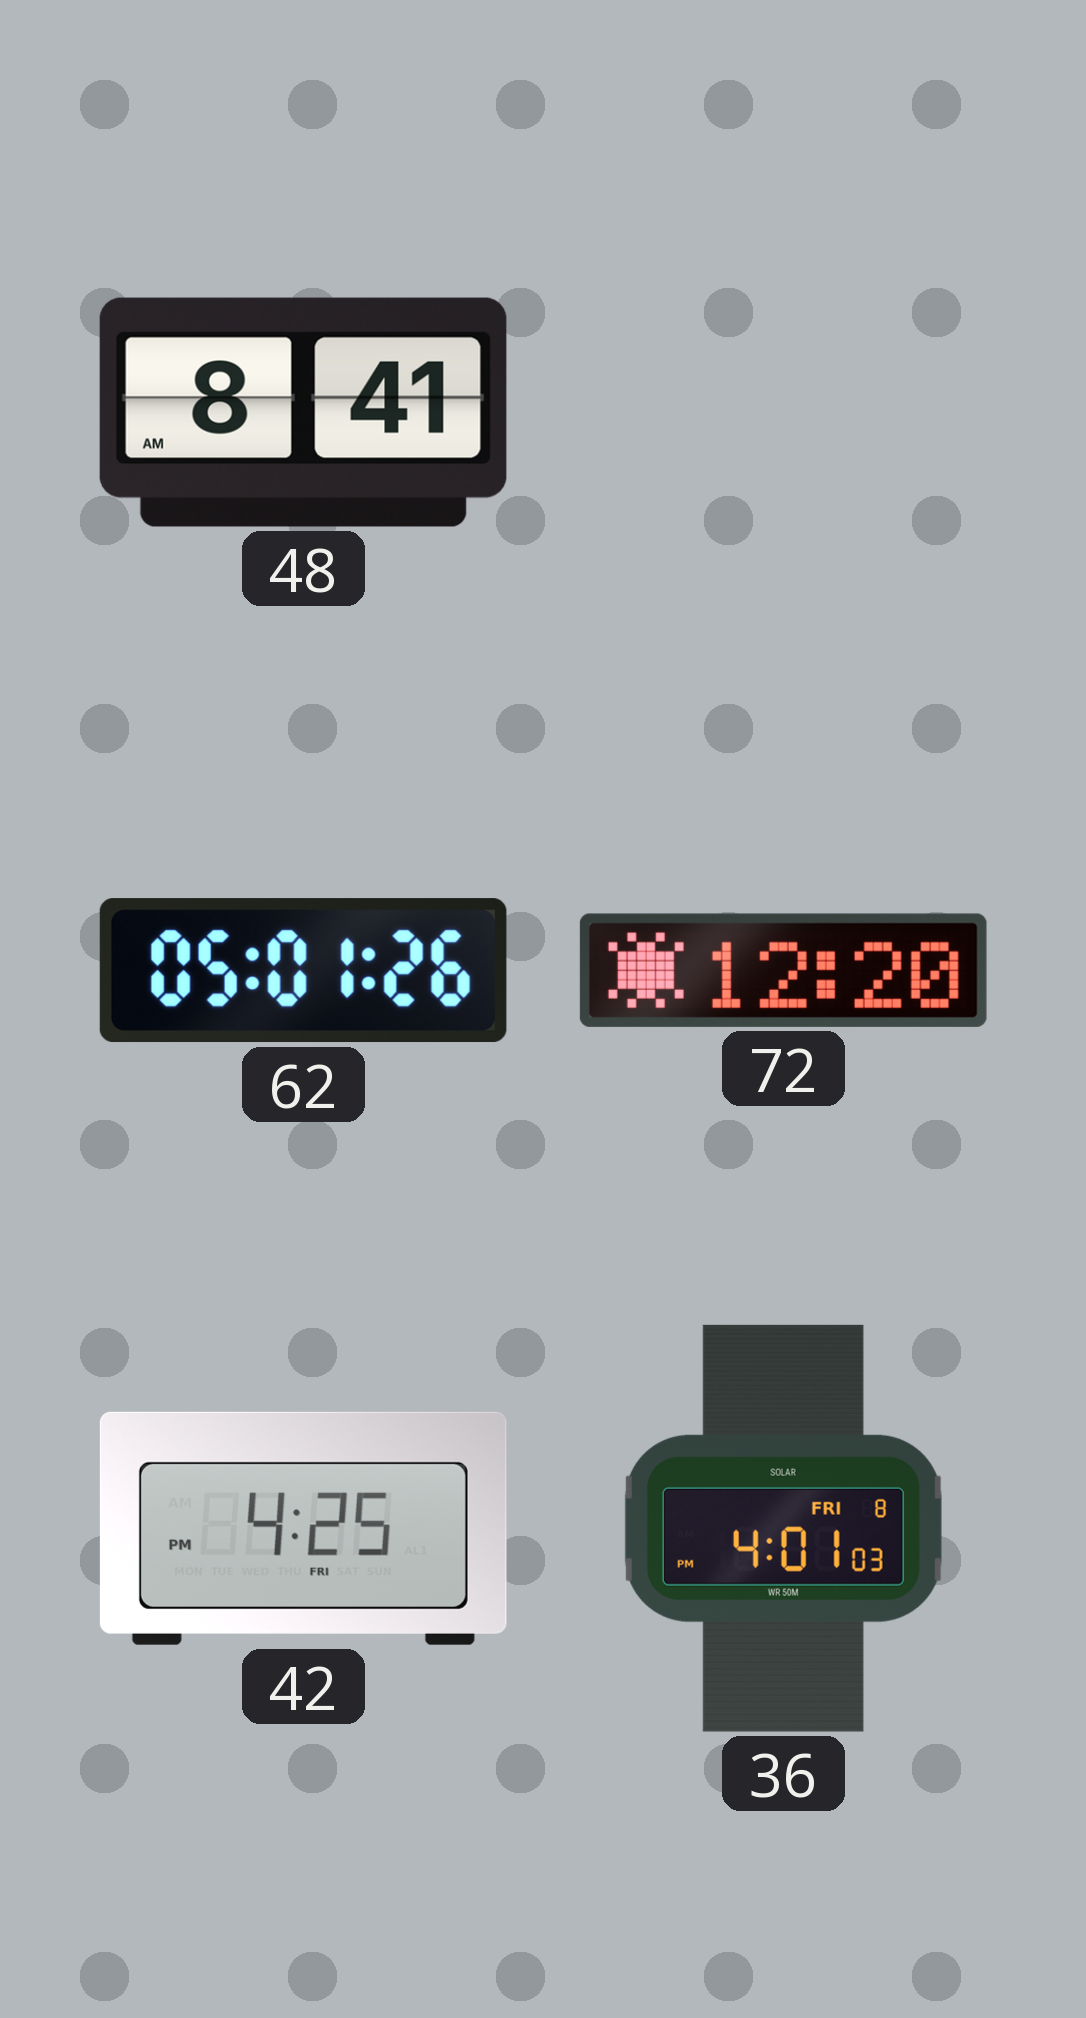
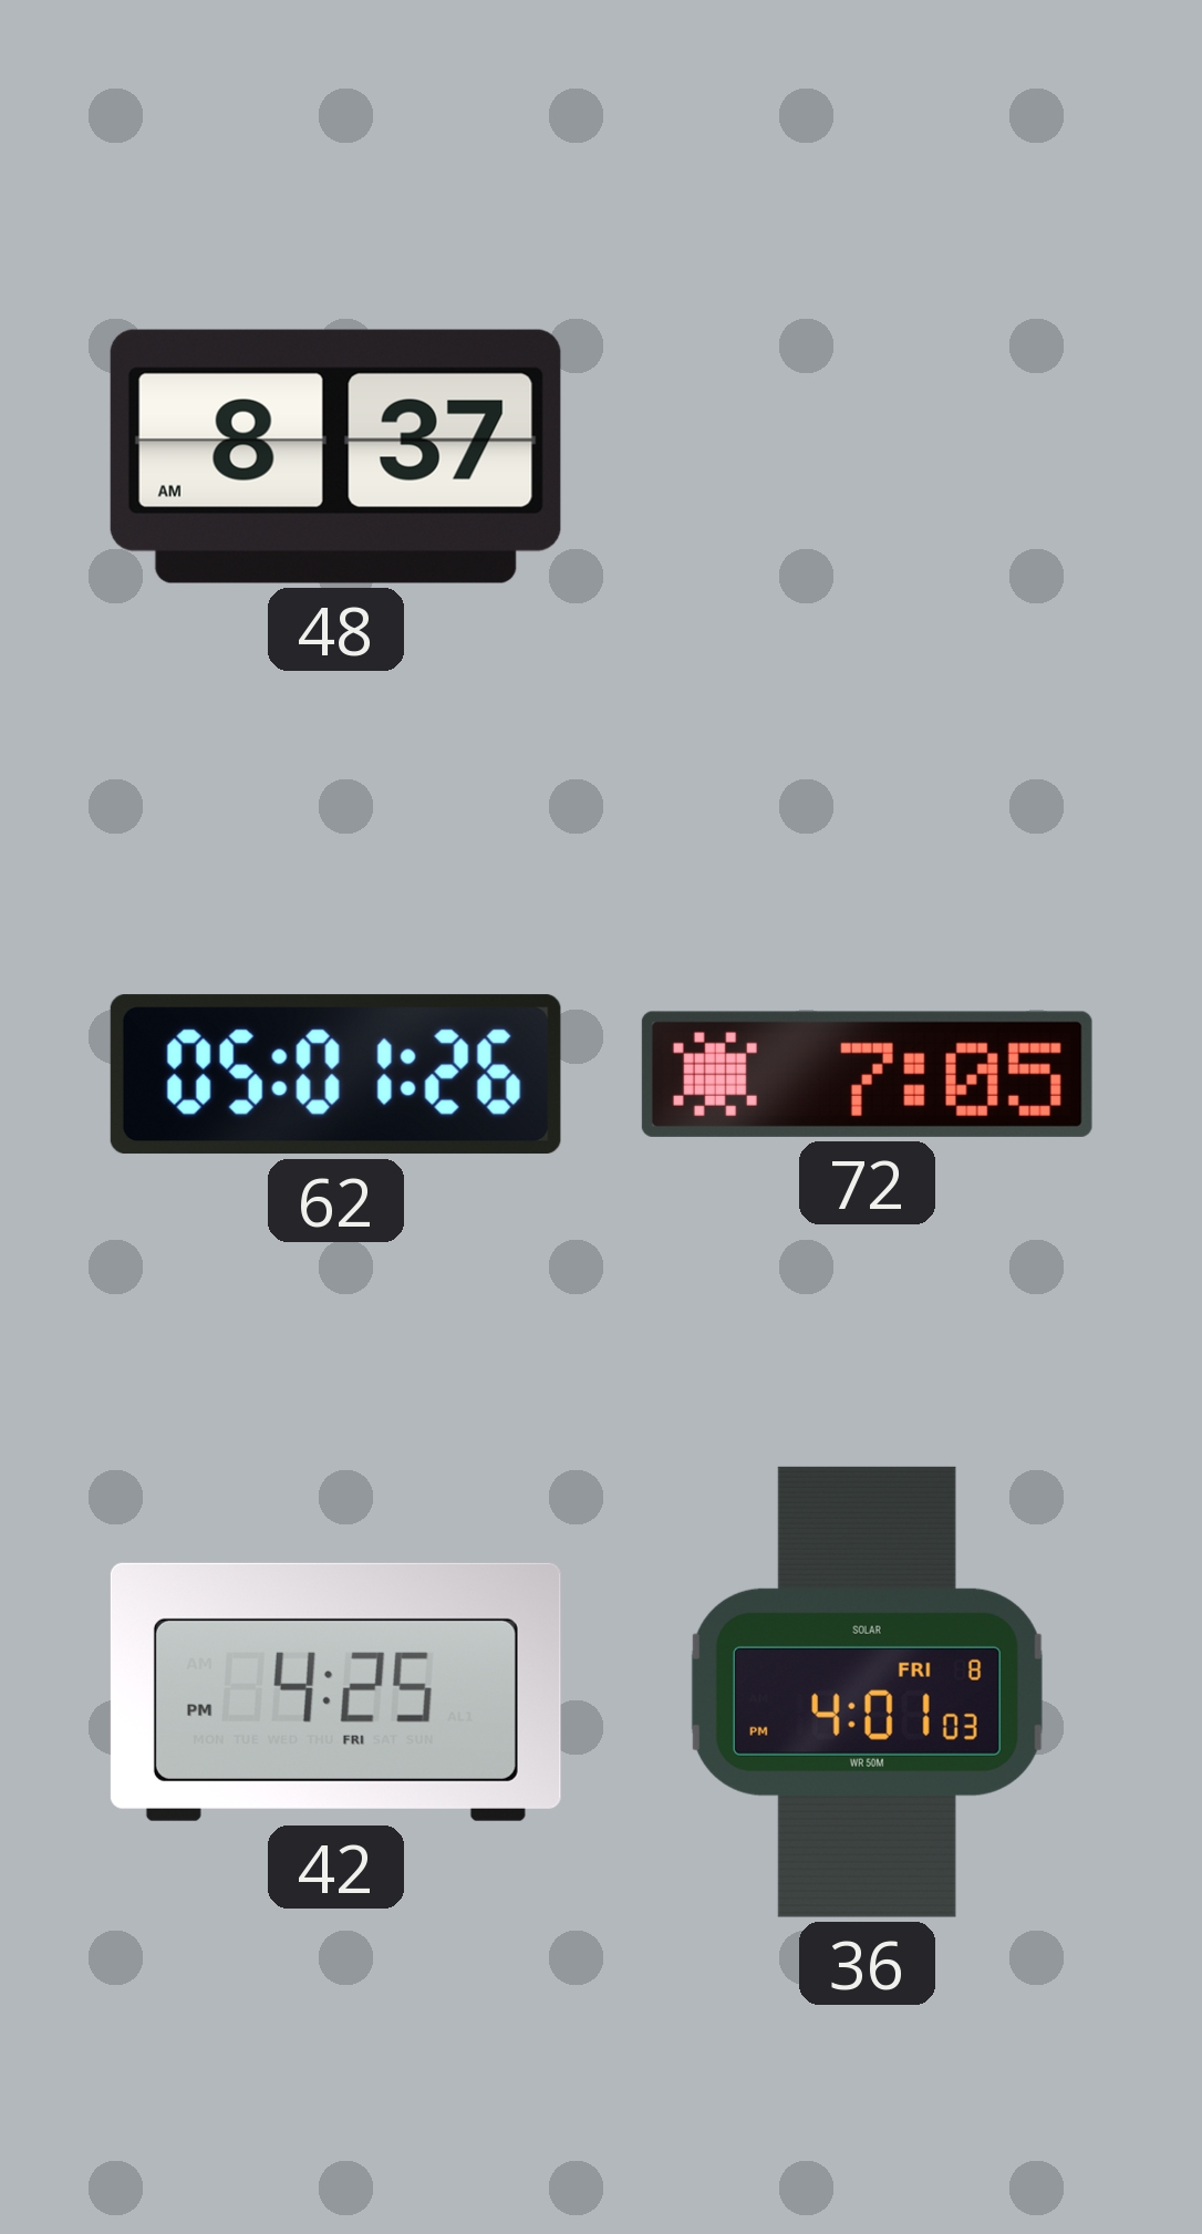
48: 8:41 -> 8:37
72: 12:20 -> 7:05
